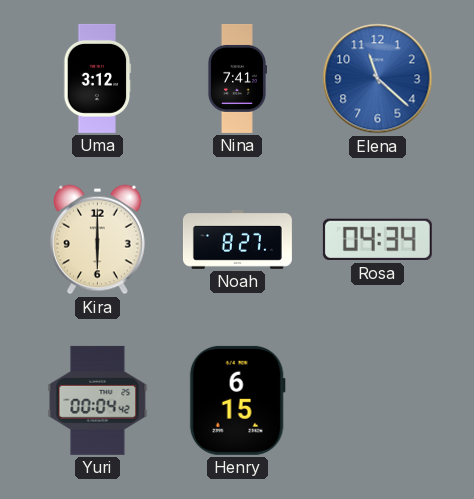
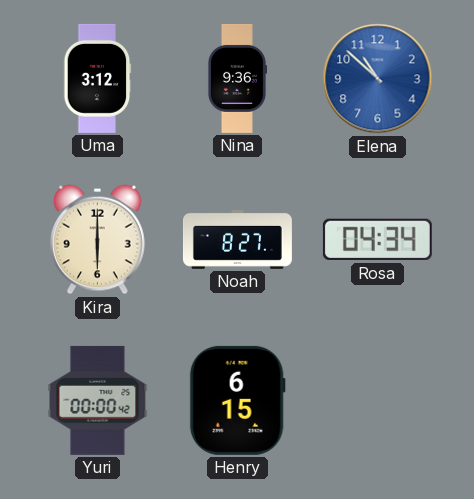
Nina: 7:41 -> 9:36
Elena: 11:22 -> 10:52
Yuri: 00:04 -> 00:00
